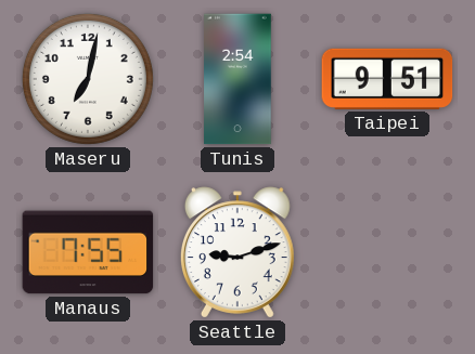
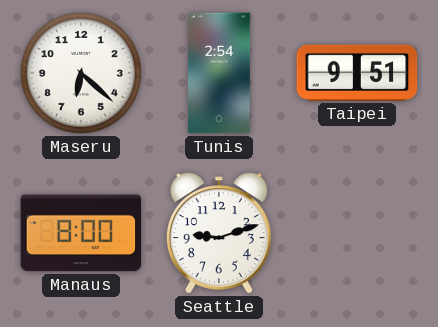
Maseru: 7:02 -> 6:22
Manaus: 7:55 -> 8:00
